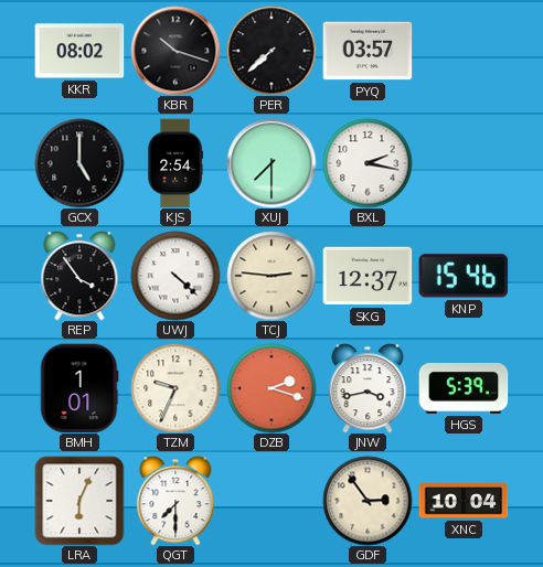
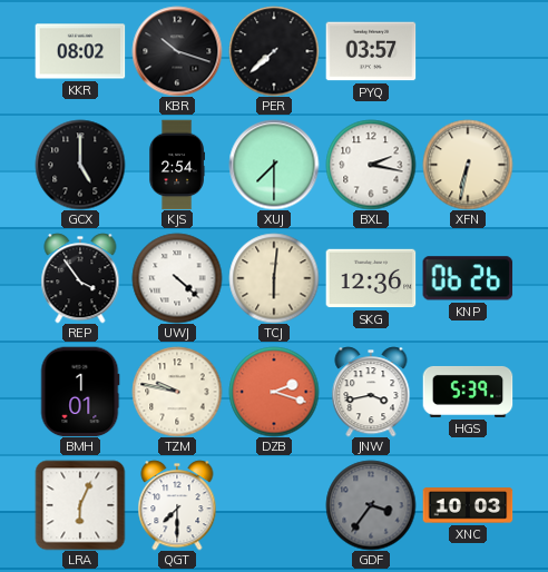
XFN: none -> 6:32
TCJ: 2:46 -> 6:01
SKG: 12:37 -> 12:36
KNP: 15:46 -> 06:26
TZM: 9:34 -> 9:47
GDF: 2:54 -> 3:36
GDF dial: cream -> grey
XNC: 10:04 -> 10:03
